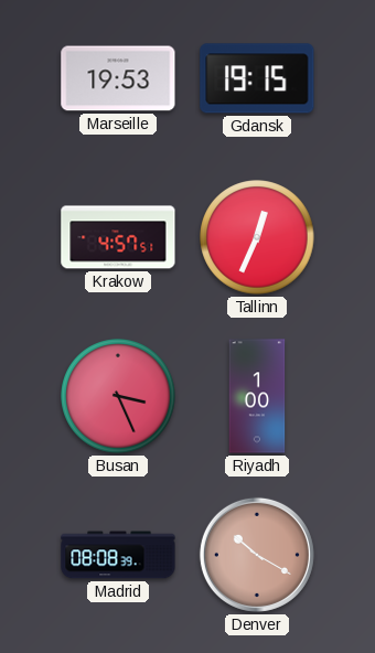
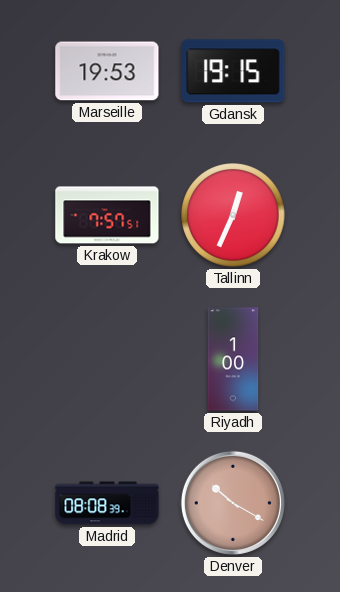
Krakow: 4:57 -> 7:57
Busan: 3:26 -> none
